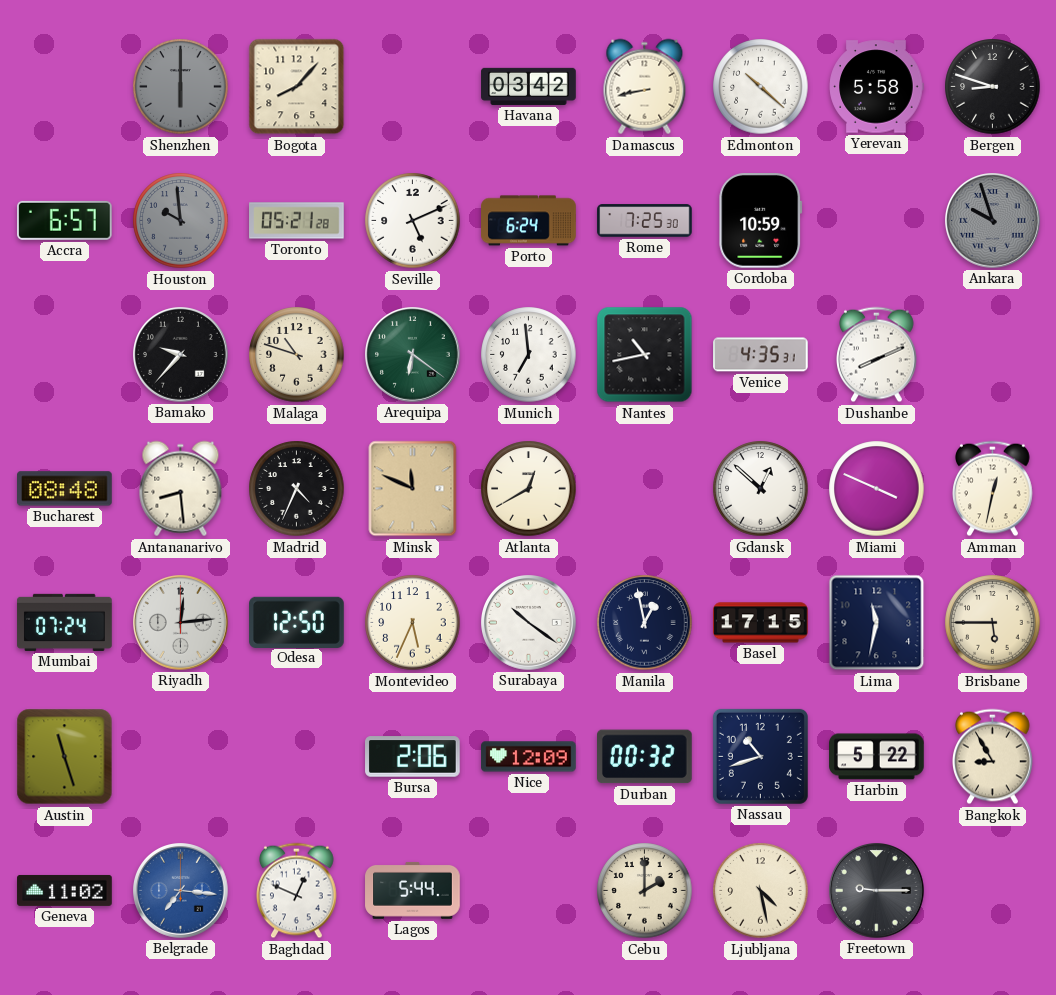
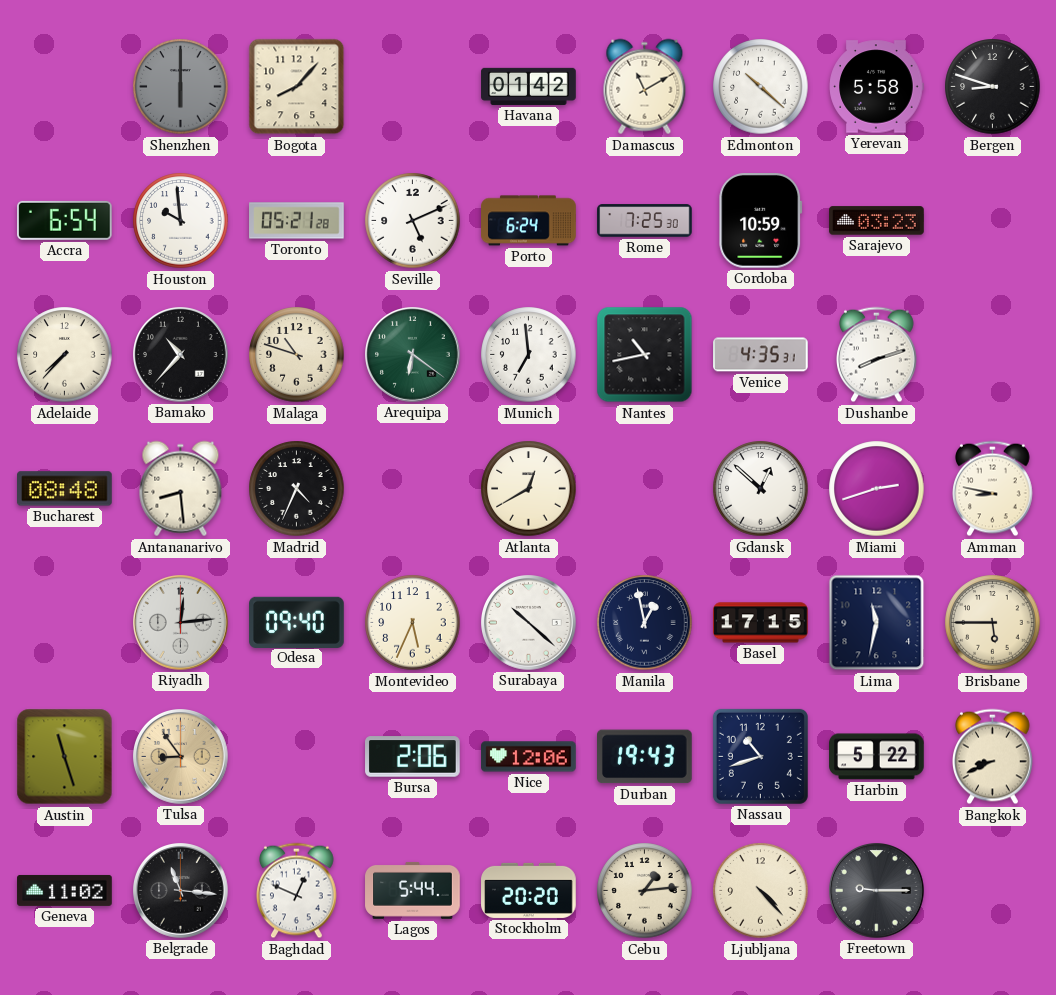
Havana: 03:42 -> 01:42
Damascus: 8:43 -> 11:10
Accra: 6:57 -> 6:54
Houston dial: grey -> white
Sarajevo: none -> 03:23
Ankara: 9:57 -> none
Adelaide: none -> 7:37
Bamako: 9:37 -> 10:37
Dushanbe: 8:11 -> 8:12
Minsk: 11:49 -> none
Miami: 3:49 -> 2:42
Amman: 12:32 -> 8:47
Mumbai: 07:24 -> none
Odesa: 12:50 -> 09:40
Surabaya: 10:21 -> 10:22
Tulsa: none -> 8:54
Nice: 12:09 -> 12:06
Durban: 00:32 -> 19:43
Bangkok: 8:55 -> 8:41
Belgrade: 7:16 -> 11:16
Belgrade dial: blue -> black
Stockholm: none -> 20:20
Cebu: 2:00 -> 1:14
Ljubljana: 4:28 -> 4:23
